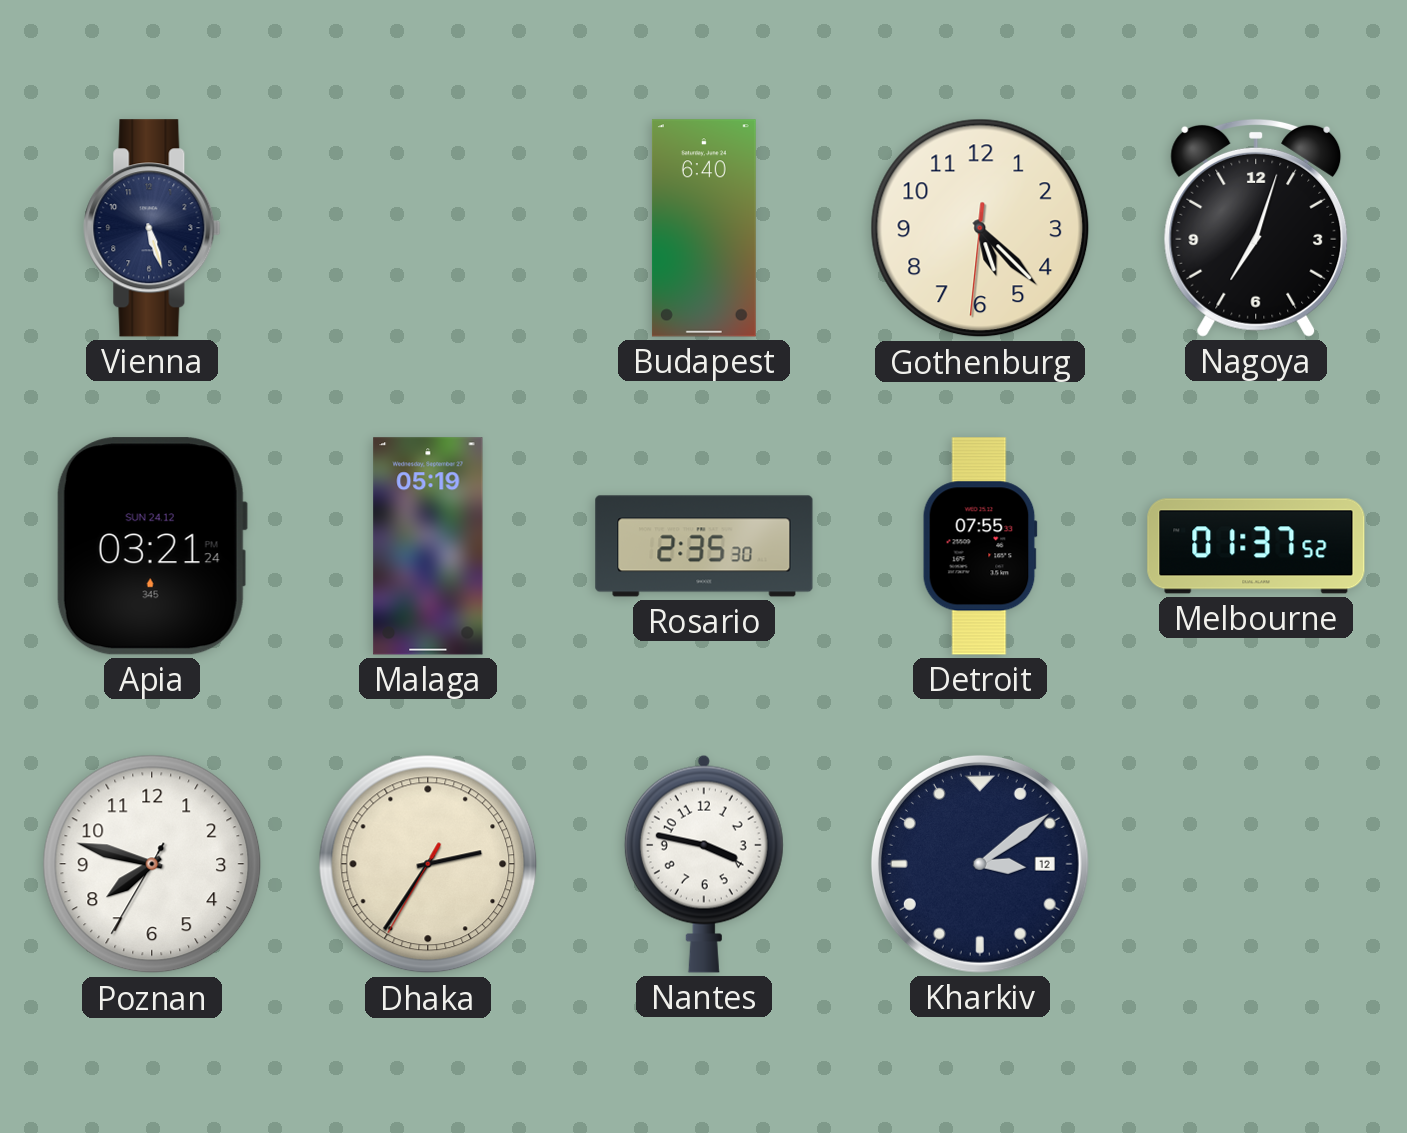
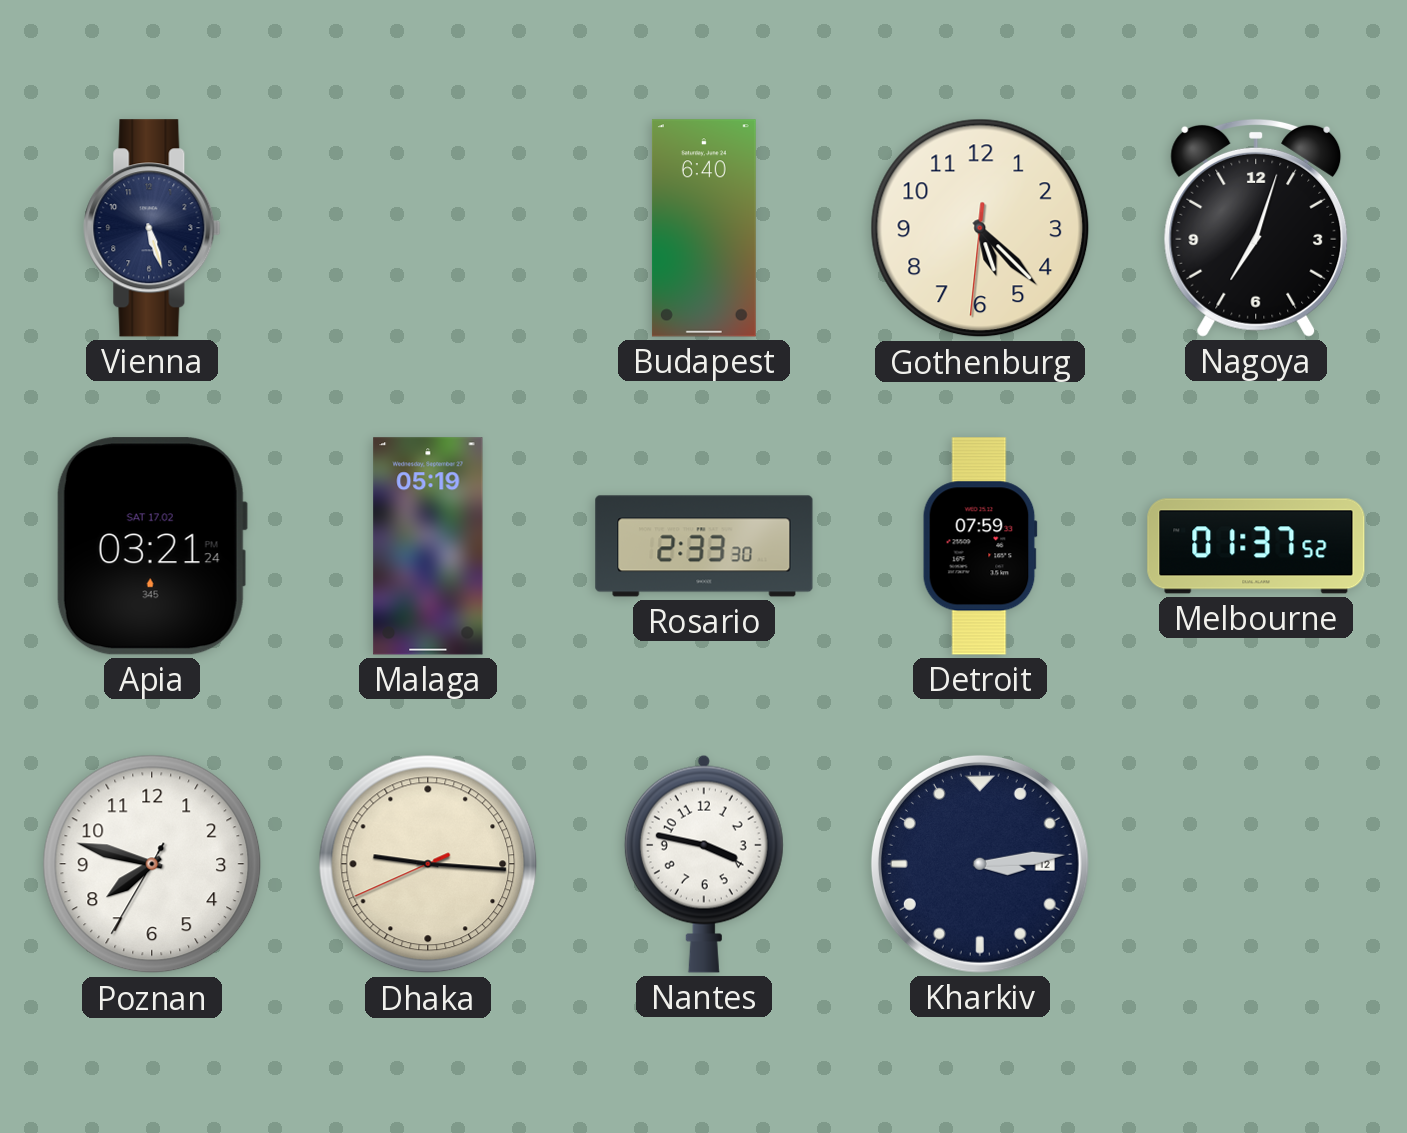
Apia date: SUN 24.12 -> SAT 17.02
Rosario: 2:35 -> 2:33
Detroit: 07:55 -> 07:59
Dhaka: 2:35 -> 9:15
Kharkiv: 3:09 -> 3:14
